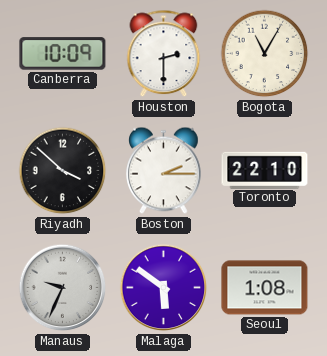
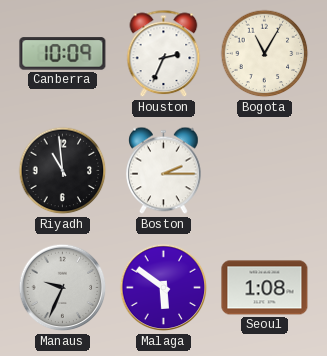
Houston: 2:30 -> 2:34
Riyadh: 3:52 -> 10:59
Toronto: 22:10 -> none
